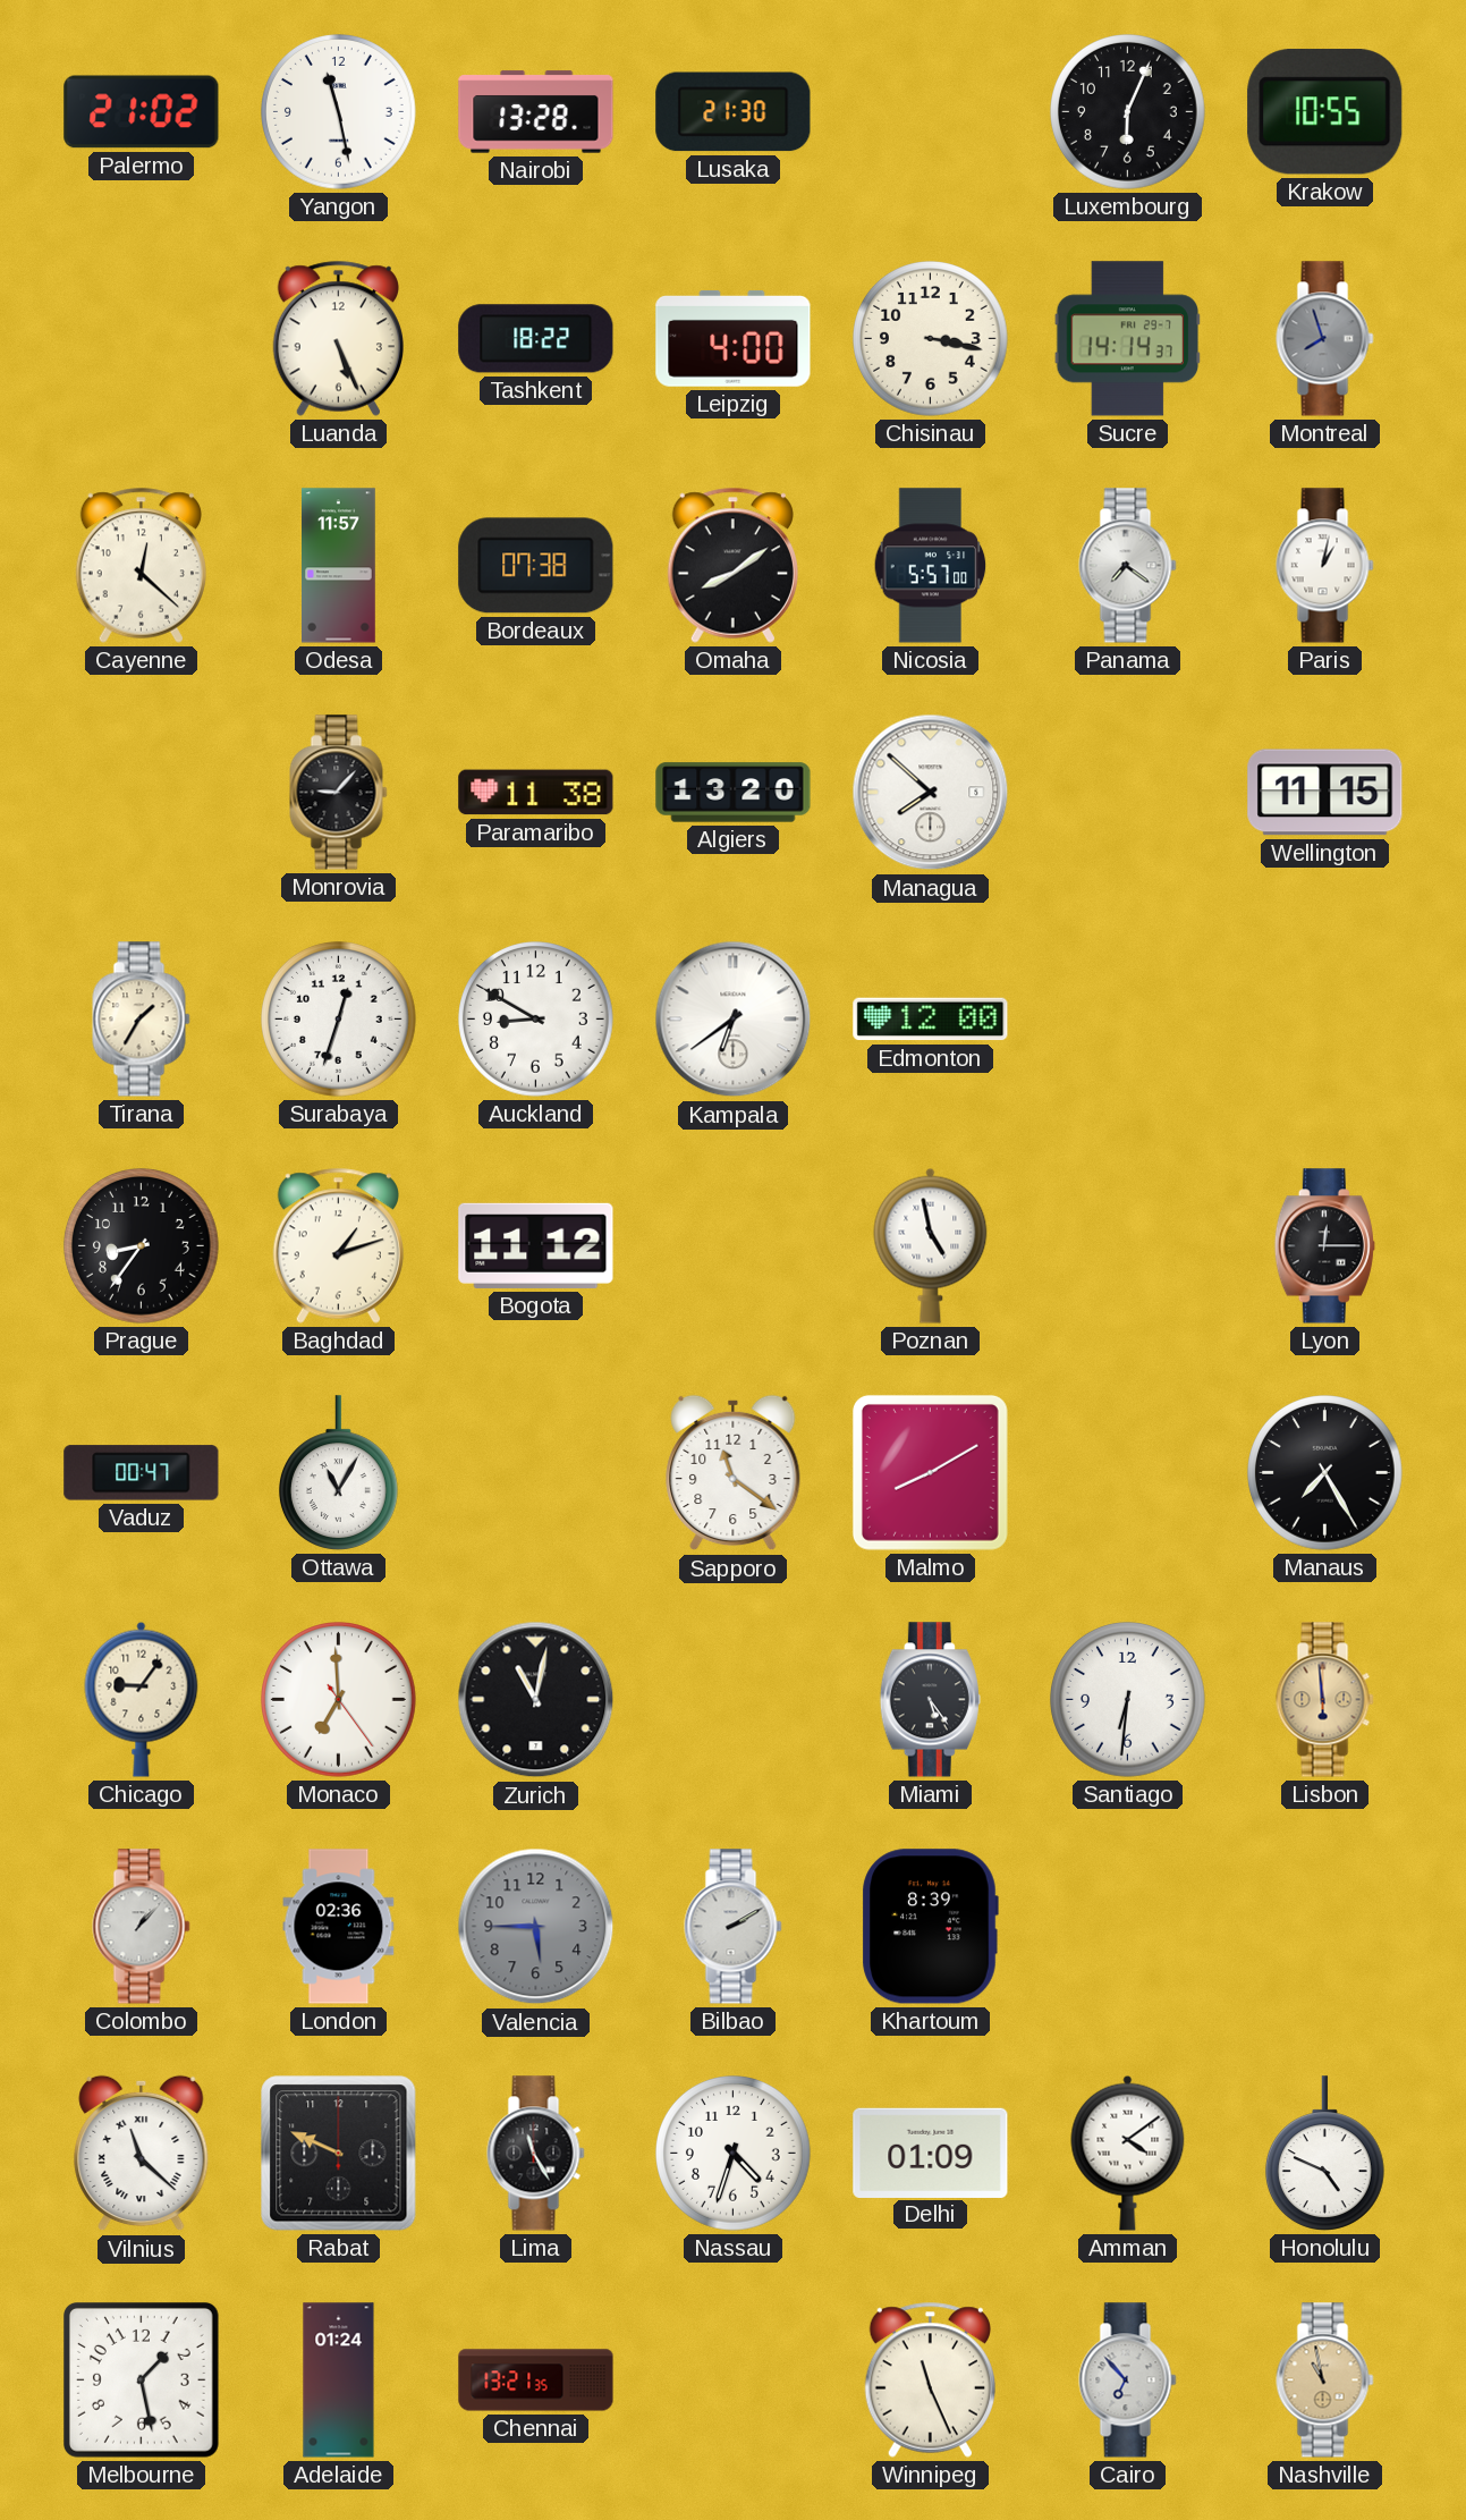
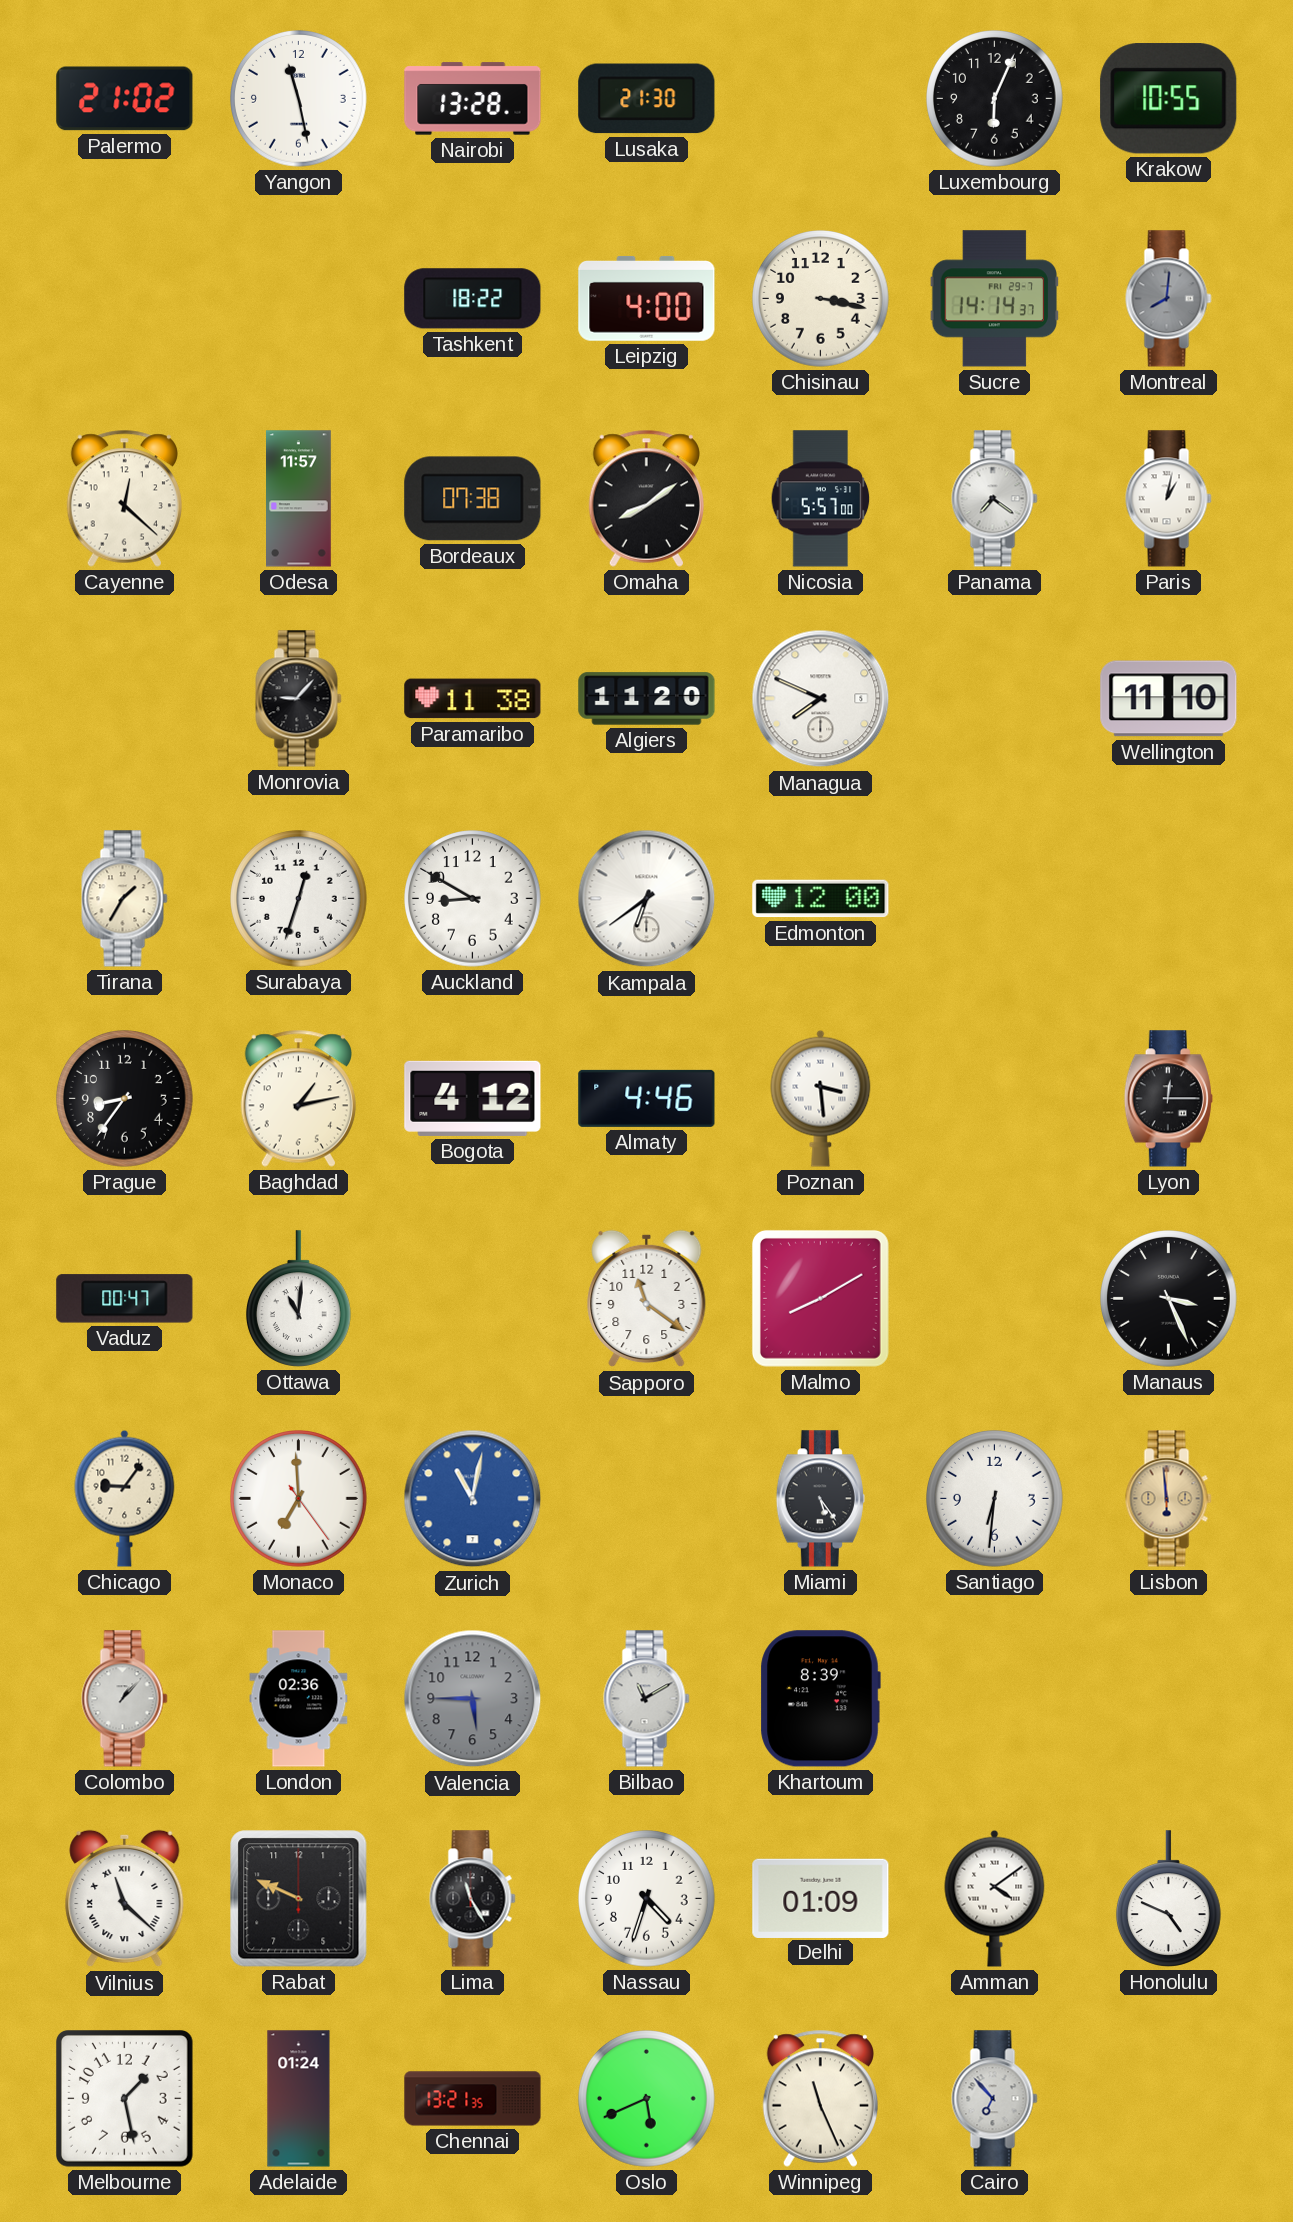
Luanda: 5:26 -> none
Montreal: 7:57 -> 8:01
Algiers: 13:20 -> 11:20
Managua: 7:52 -> 7:49
Wellington: 11:15 -> 11:10
Baghdad: 1:12 -> 1:13
Bogota: 11:12 -> 4:12
Almaty: none -> 4:46
Poznan: 4:58 -> 3:29
Ottawa: 11:05 -> 11:01
Manaus: 7:25 -> 3:26
Zurich dial: black -> blue
Bilbao: 2:10 -> 11:10
Oslo: none -> 5:41
Nashville: 10:58 -> none
